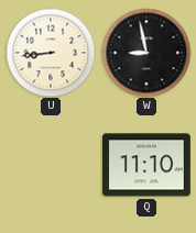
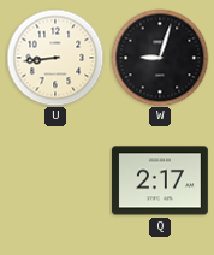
W: 8:58 -> 9:03
Q: 11:10 -> 2:17
